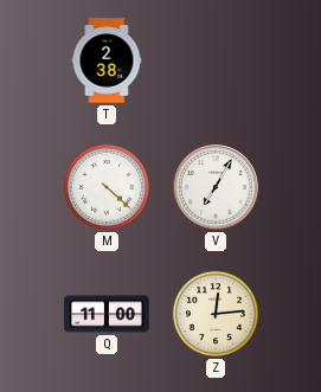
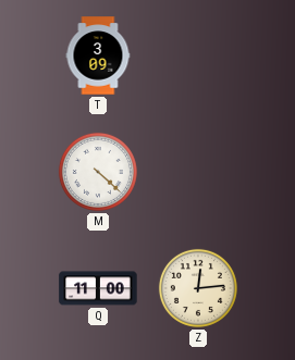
T: 2:38 -> 3:09
V: 7:05 -> none
